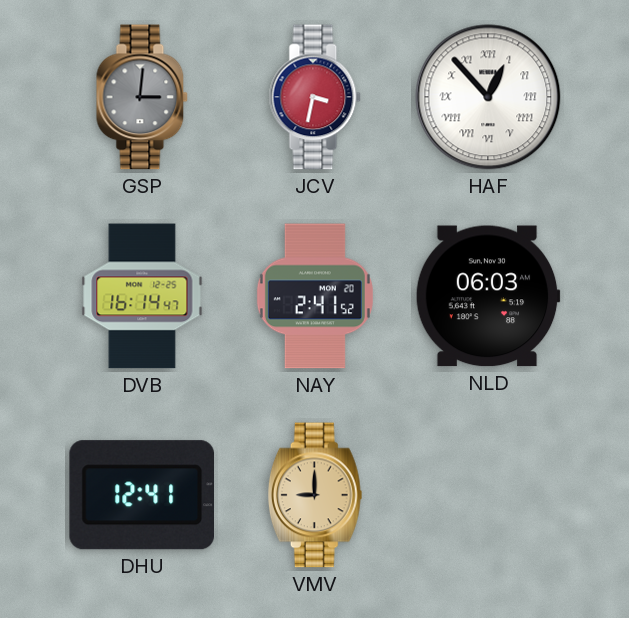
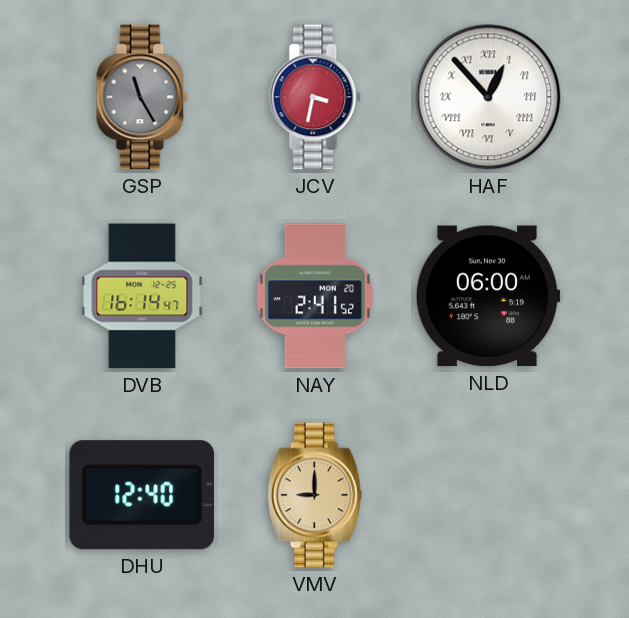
GSP: 3:01 -> 11:25
NLD: 06:03 -> 06:00
DHU: 12:41 -> 12:40
